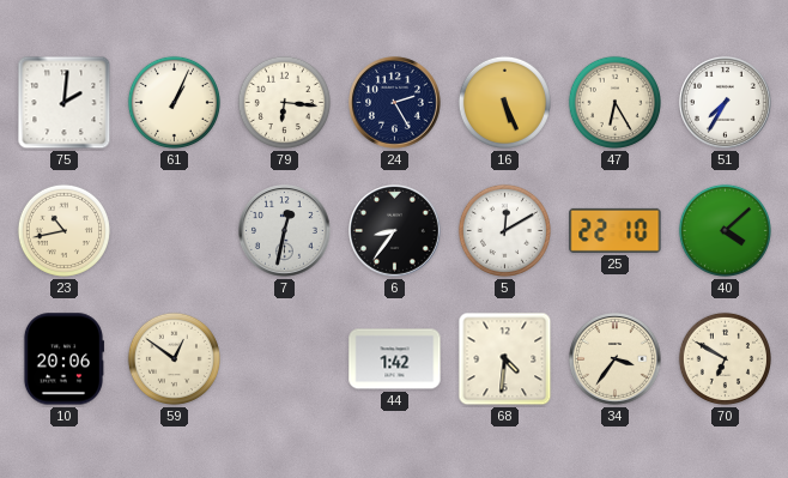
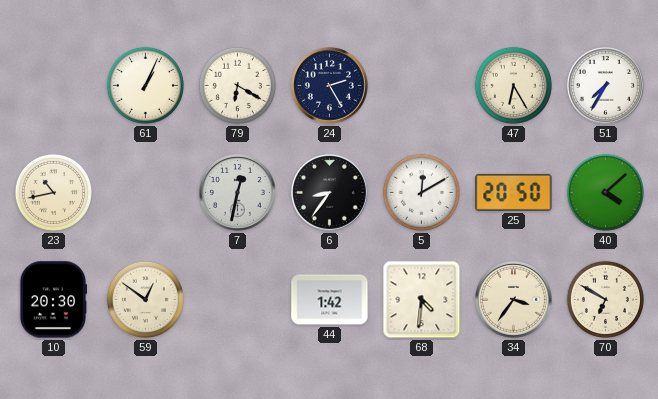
75: 2:01 -> none
79: 6:16 -> 6:20
16: 5:26 -> none
25: 22:10 -> 20:50
10: 20:06 -> 20:30
